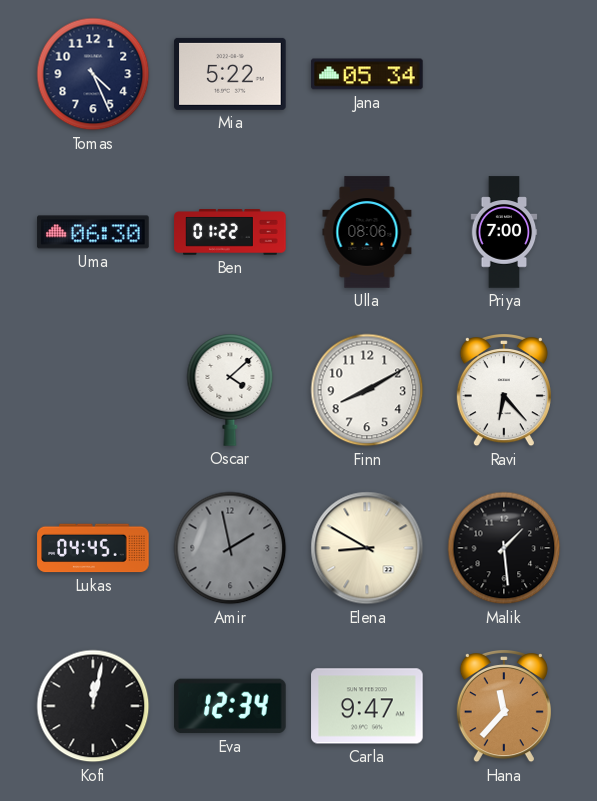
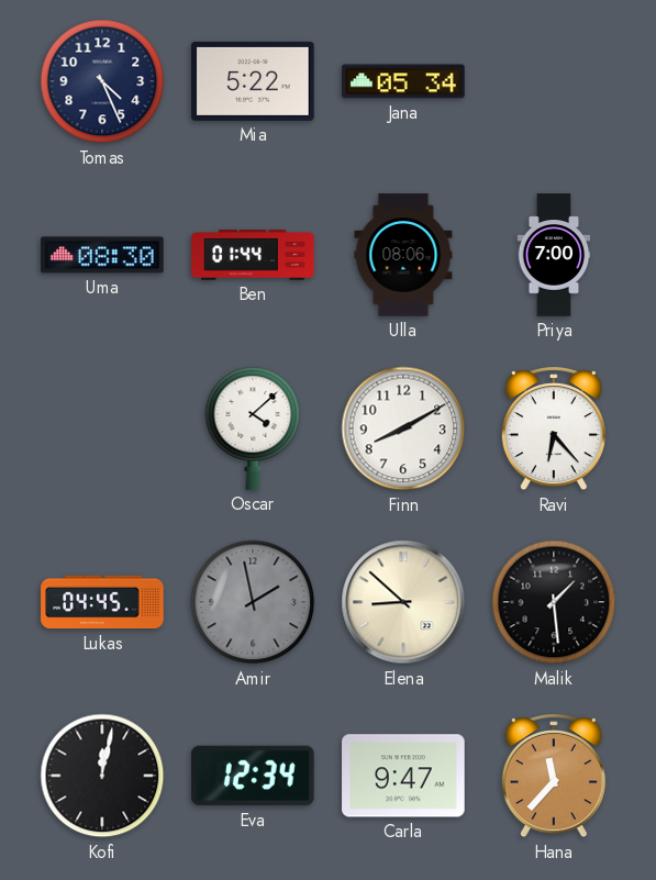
Uma: 06:30 -> 08:30
Ben: 01:22 -> 01:44
Elena: 8:50 -> 8:52
